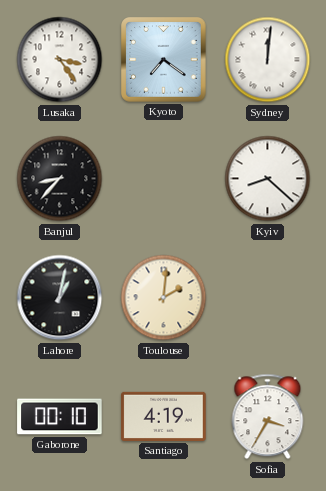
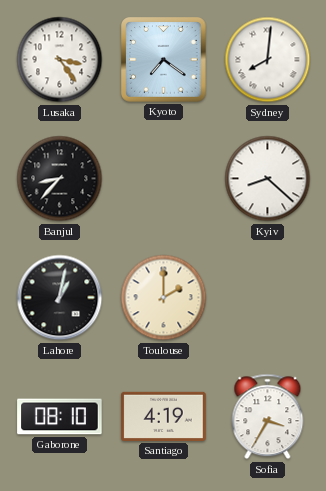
Sydney: 12:01 -> 8:01
Toulouse: 2:01 -> 2:00
Gaborone: 00:10 -> 08:10
